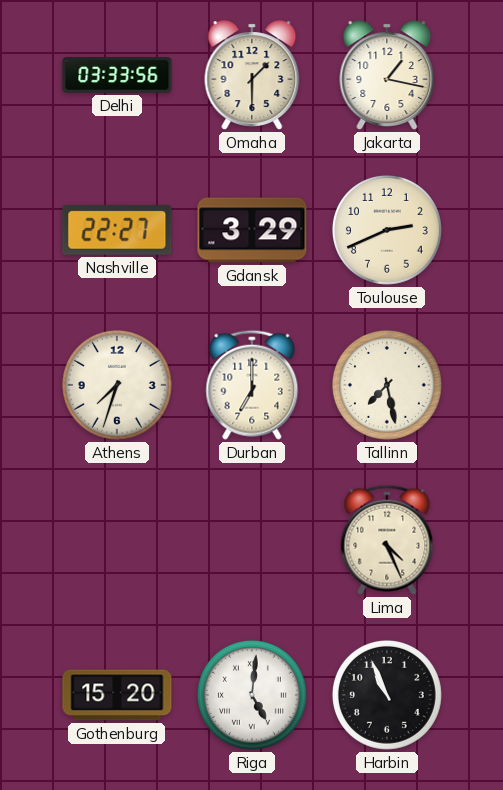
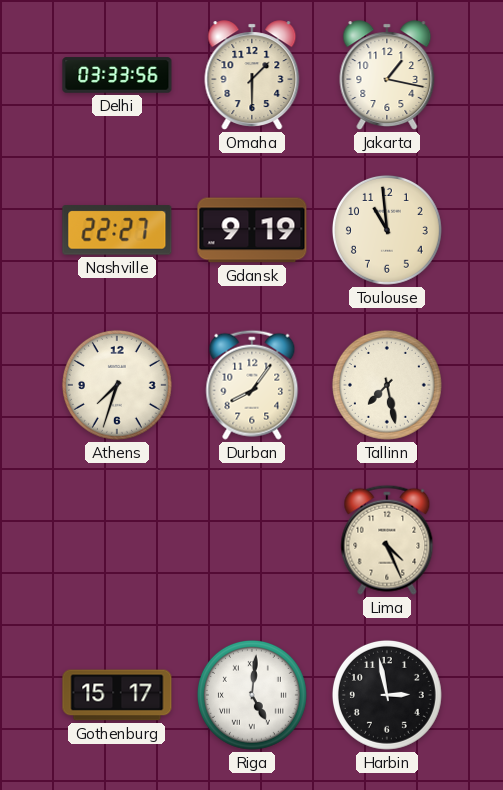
Gdansk: 3:29 -> 9:19
Toulouse: 2:41 -> 10:59
Durban: 7:00 -> 8:06
Gothenburg: 15:20 -> 15:17
Harbin: 10:56 -> 2:58
